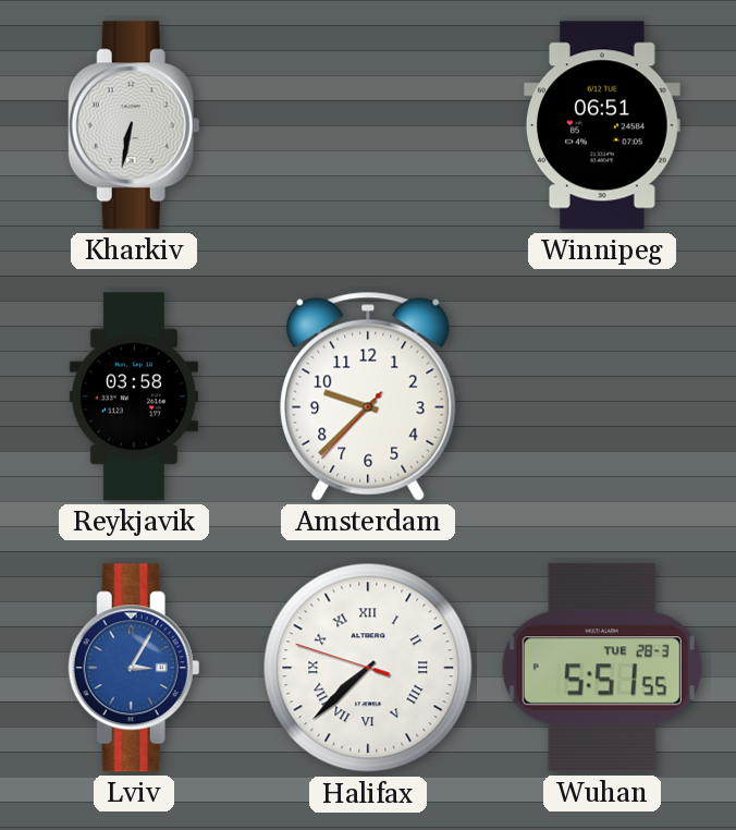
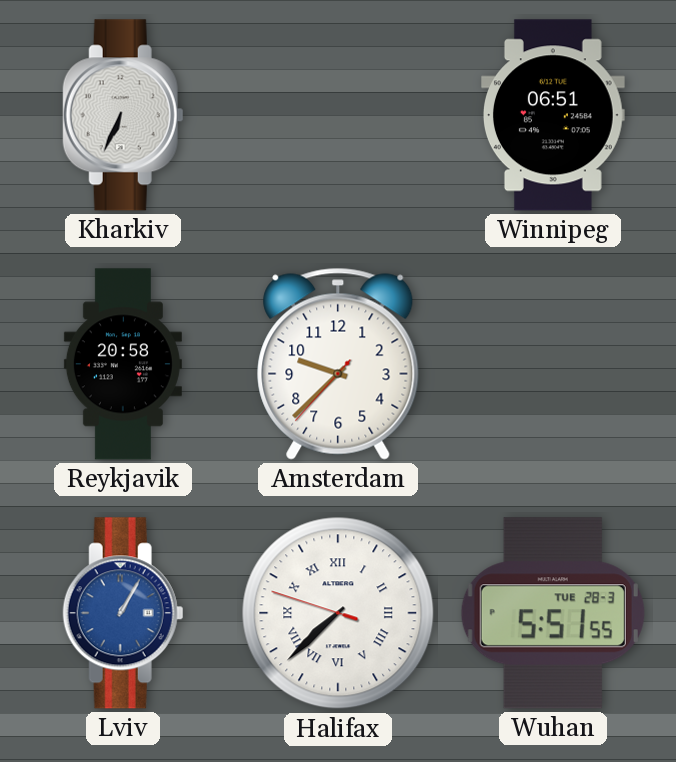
Kharkiv: 6:32 -> 6:34
Reykjavik: 03:58 -> 20:58
Lviv: 3:05 -> 1:05
